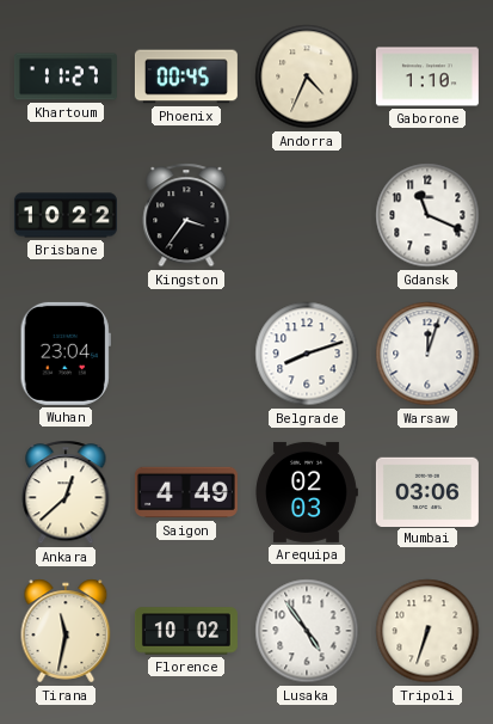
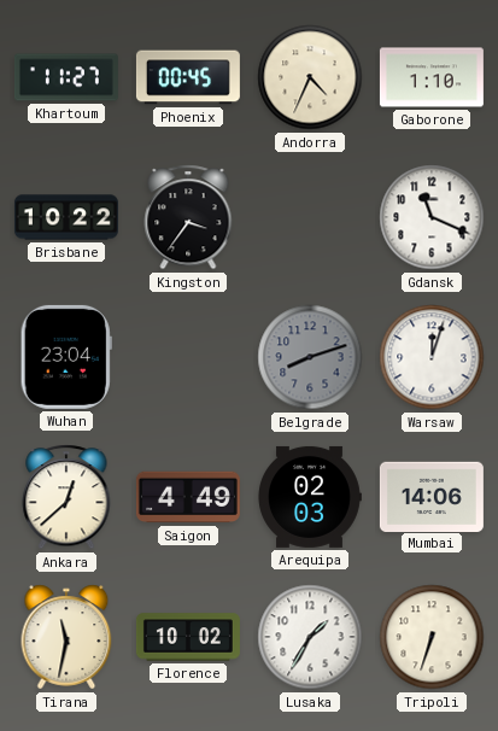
Belgrade dial: white -> grey
Mumbai: 03:06 -> 14:06
Lusaka: 4:54 -> 1:35
